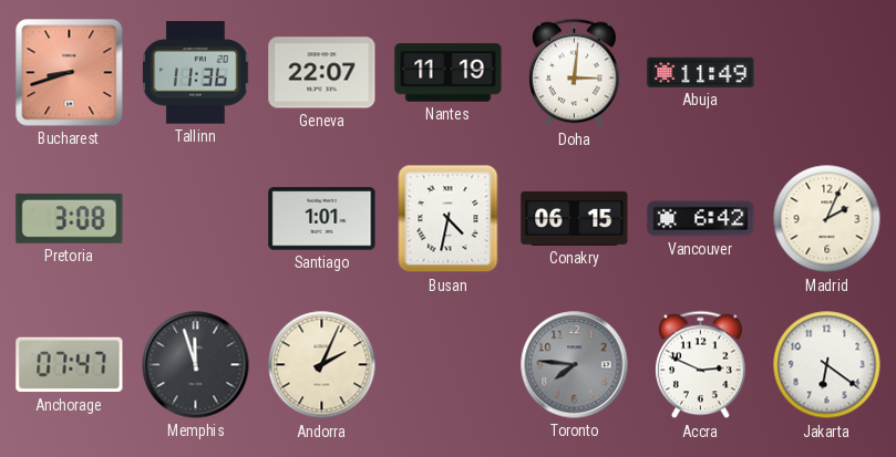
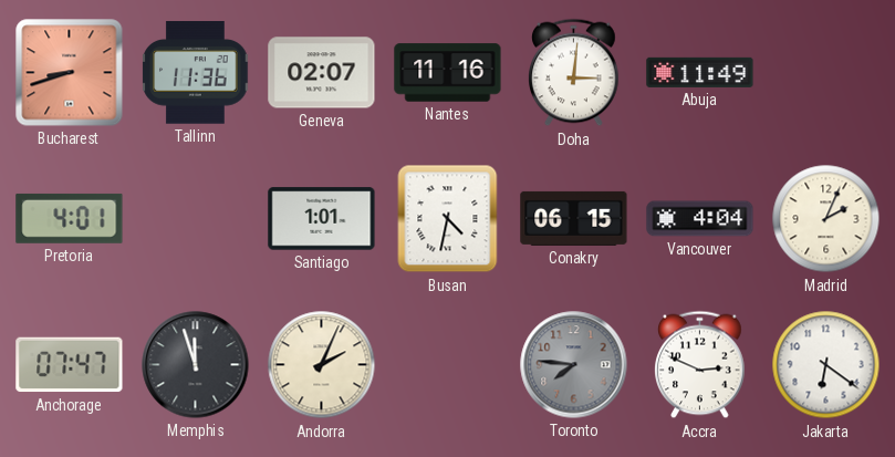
Geneva: 22:07 -> 02:07
Nantes: 11:19 -> 11:16
Pretoria: 3:08 -> 4:01
Vancouver: 6:42 -> 4:04
